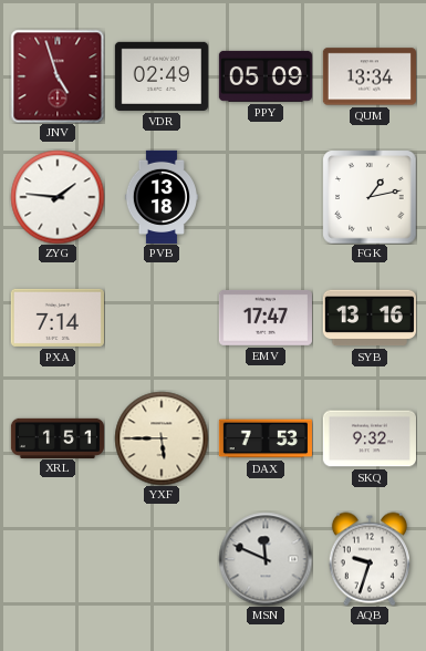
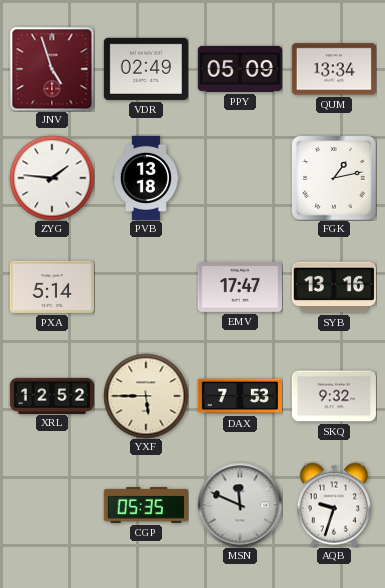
PXA: 7:14 -> 5:14
XRL: 1:51 -> 12:52
CGP: none -> 05:35
